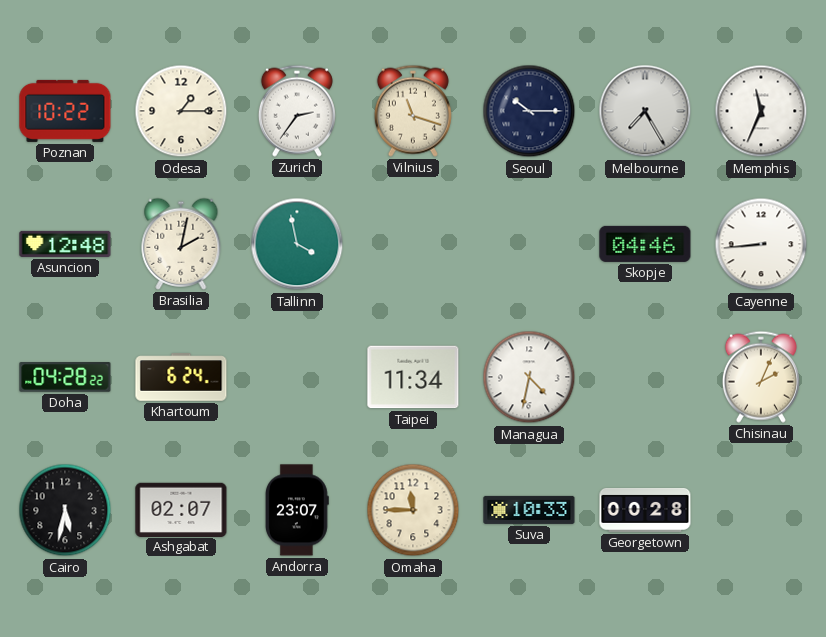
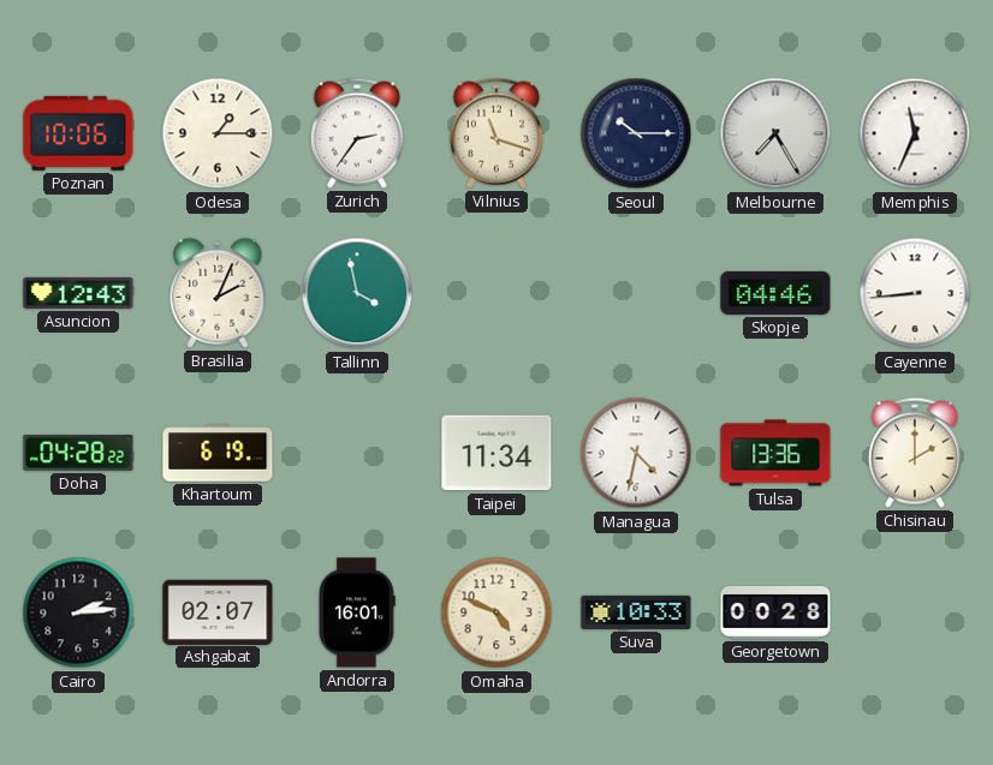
Poznan: 10:22 -> 10:06
Asuncion: 12:48 -> 12:43
Brasilia: 2:02 -> 2:04
Khartoum: 6:24 -> 6:19
Tulsa: none -> 13:36
Chisinau: 2:04 -> 2:00
Cairo: 5:32 -> 2:14
Andorra: 23:07 -> 16:01
Omaha: 11:45 -> 4:49
